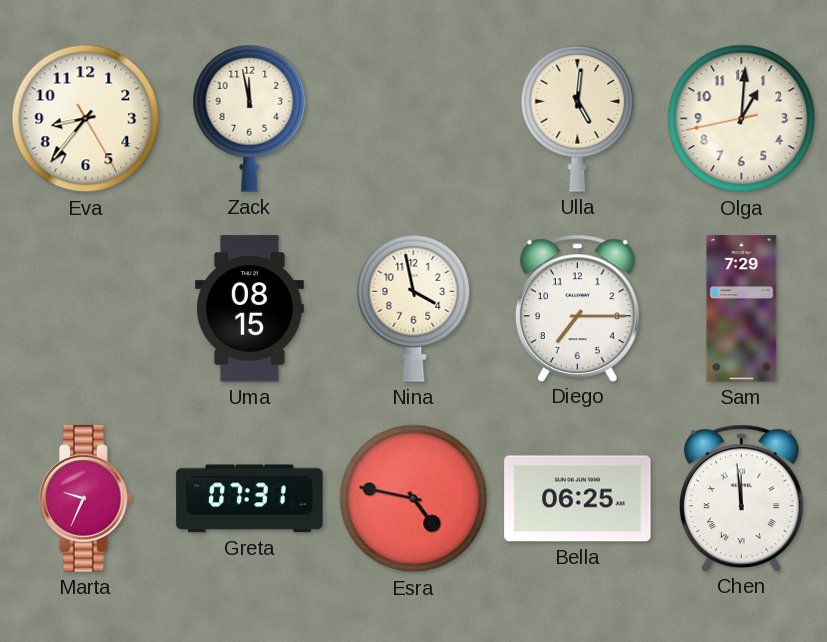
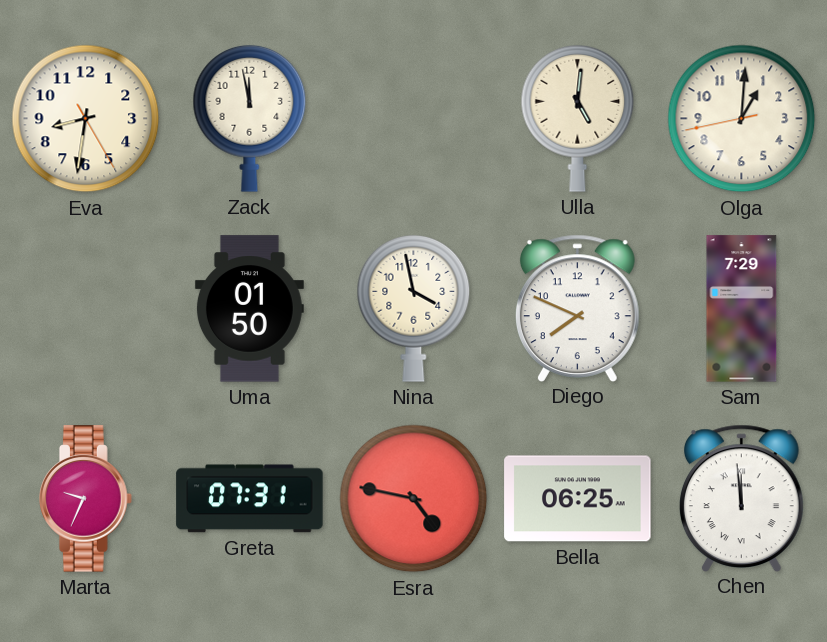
Eva: 8:36 -> 8:31
Uma: 08:15 -> 01:50
Diego: 7:15 -> 7:49
